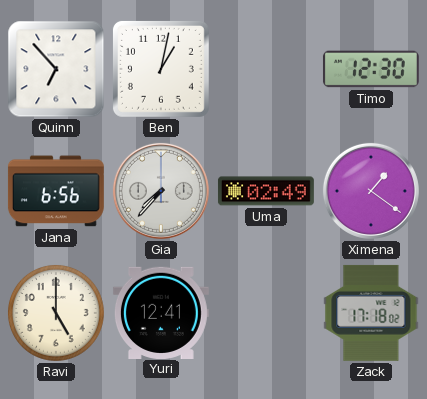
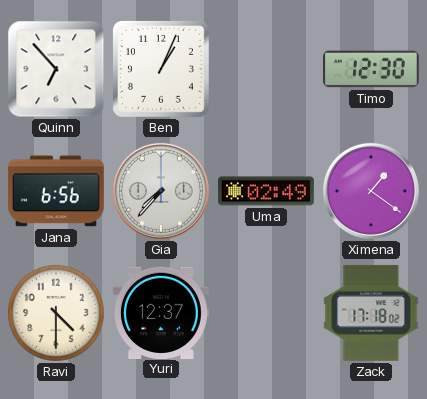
Ben: 1:02 -> 1:04
Ravi: 5:00 -> 4:30
Yuri: 12:41 -> 12:37
